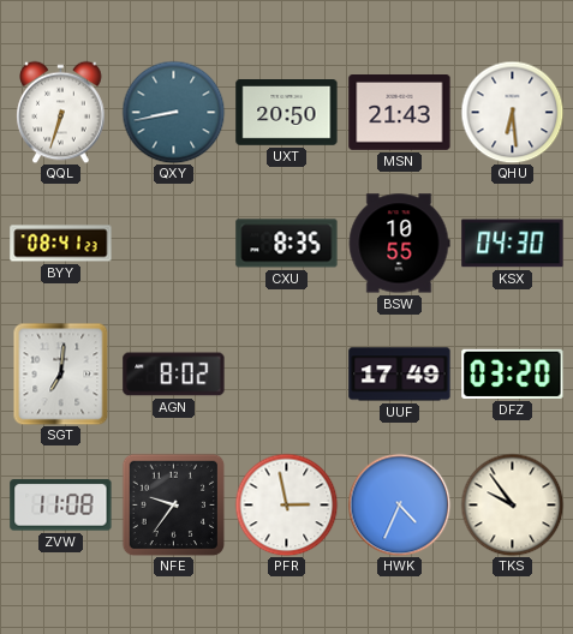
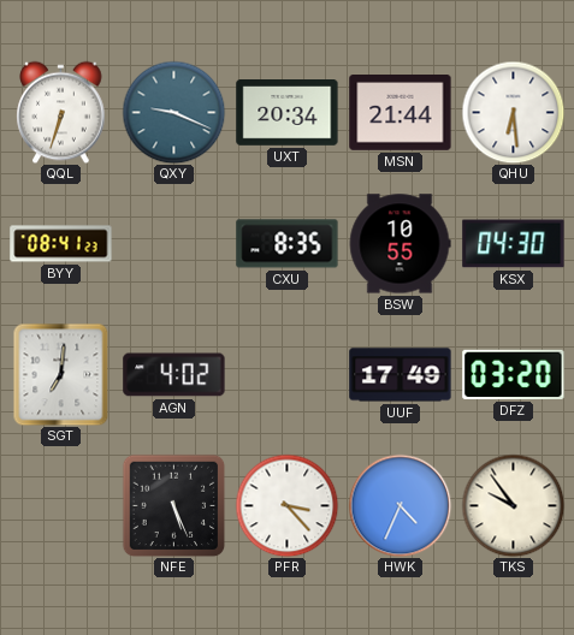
QXY: 8:43 -> 9:19
UXT: 20:50 -> 20:34
MSN: 21:43 -> 21:44
AGN: 8:02 -> 4:02
ZVW: 11:08 -> none
NFE: 9:36 -> 5:26
PFR: 2:58 -> 3:23
